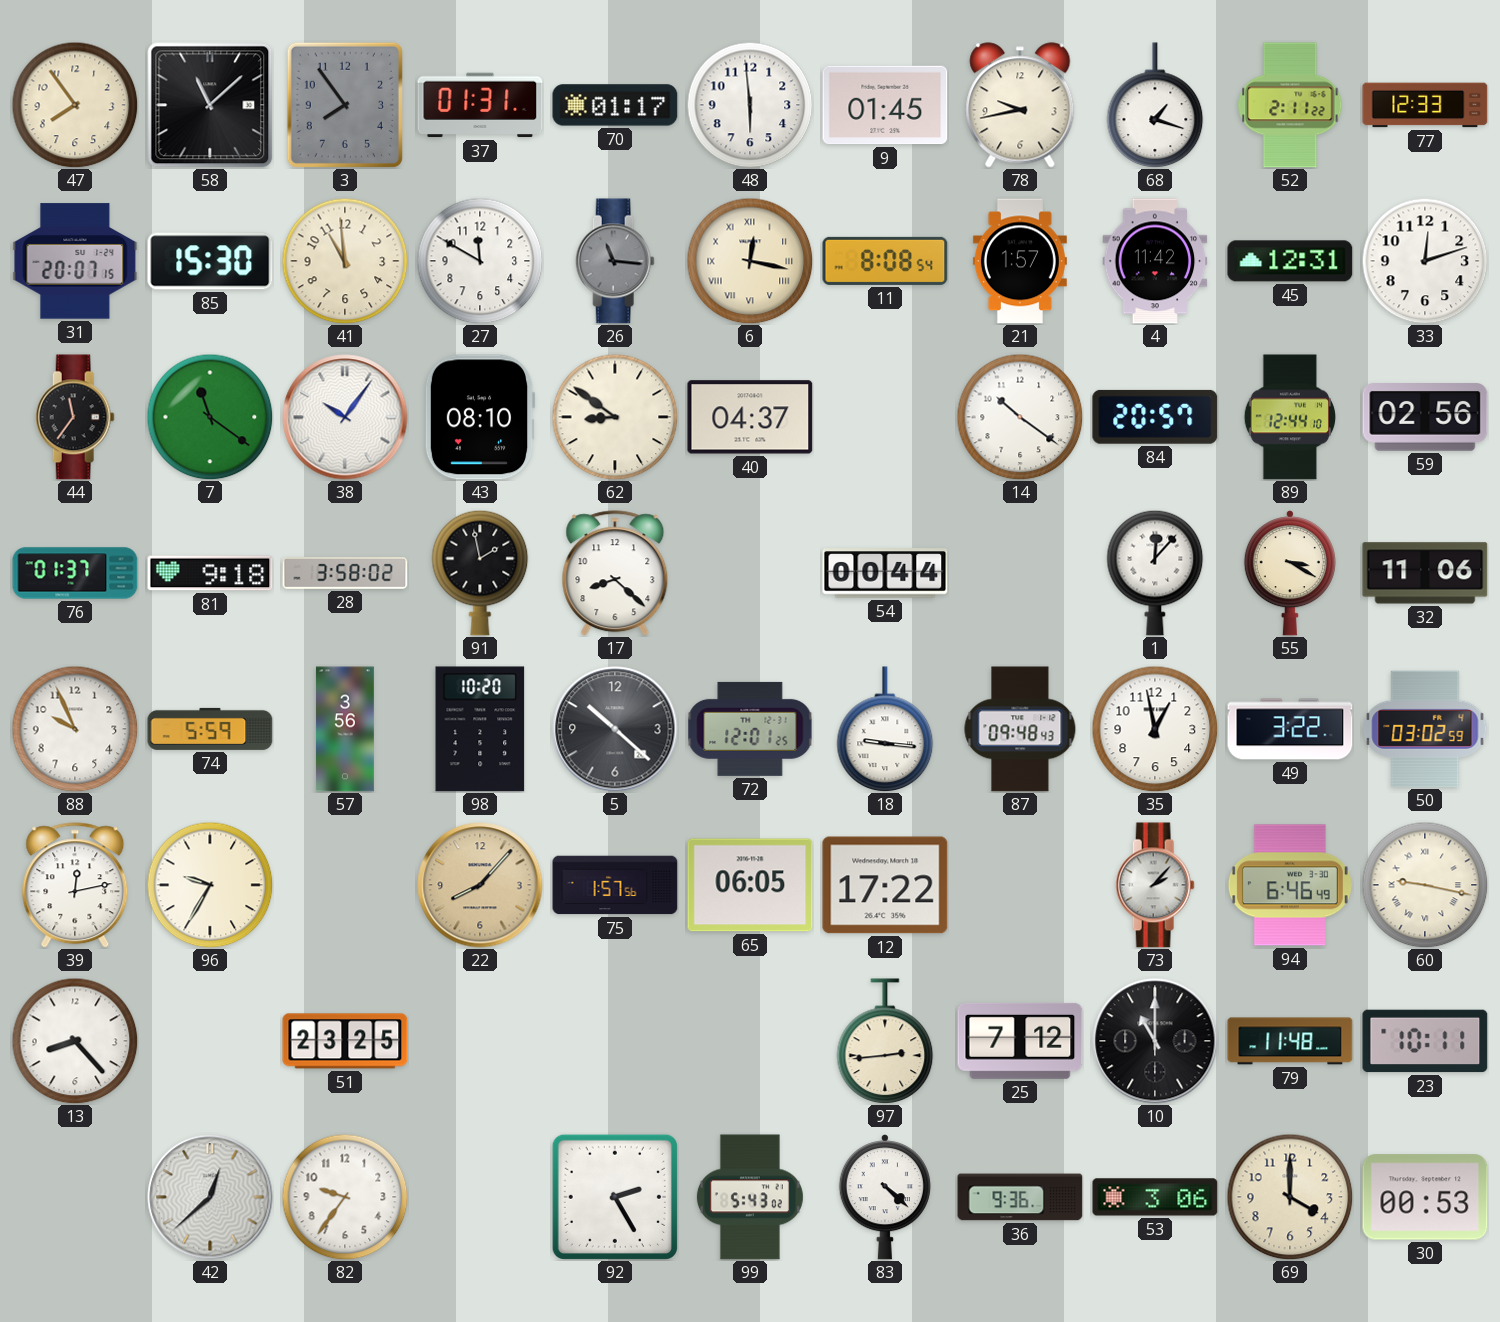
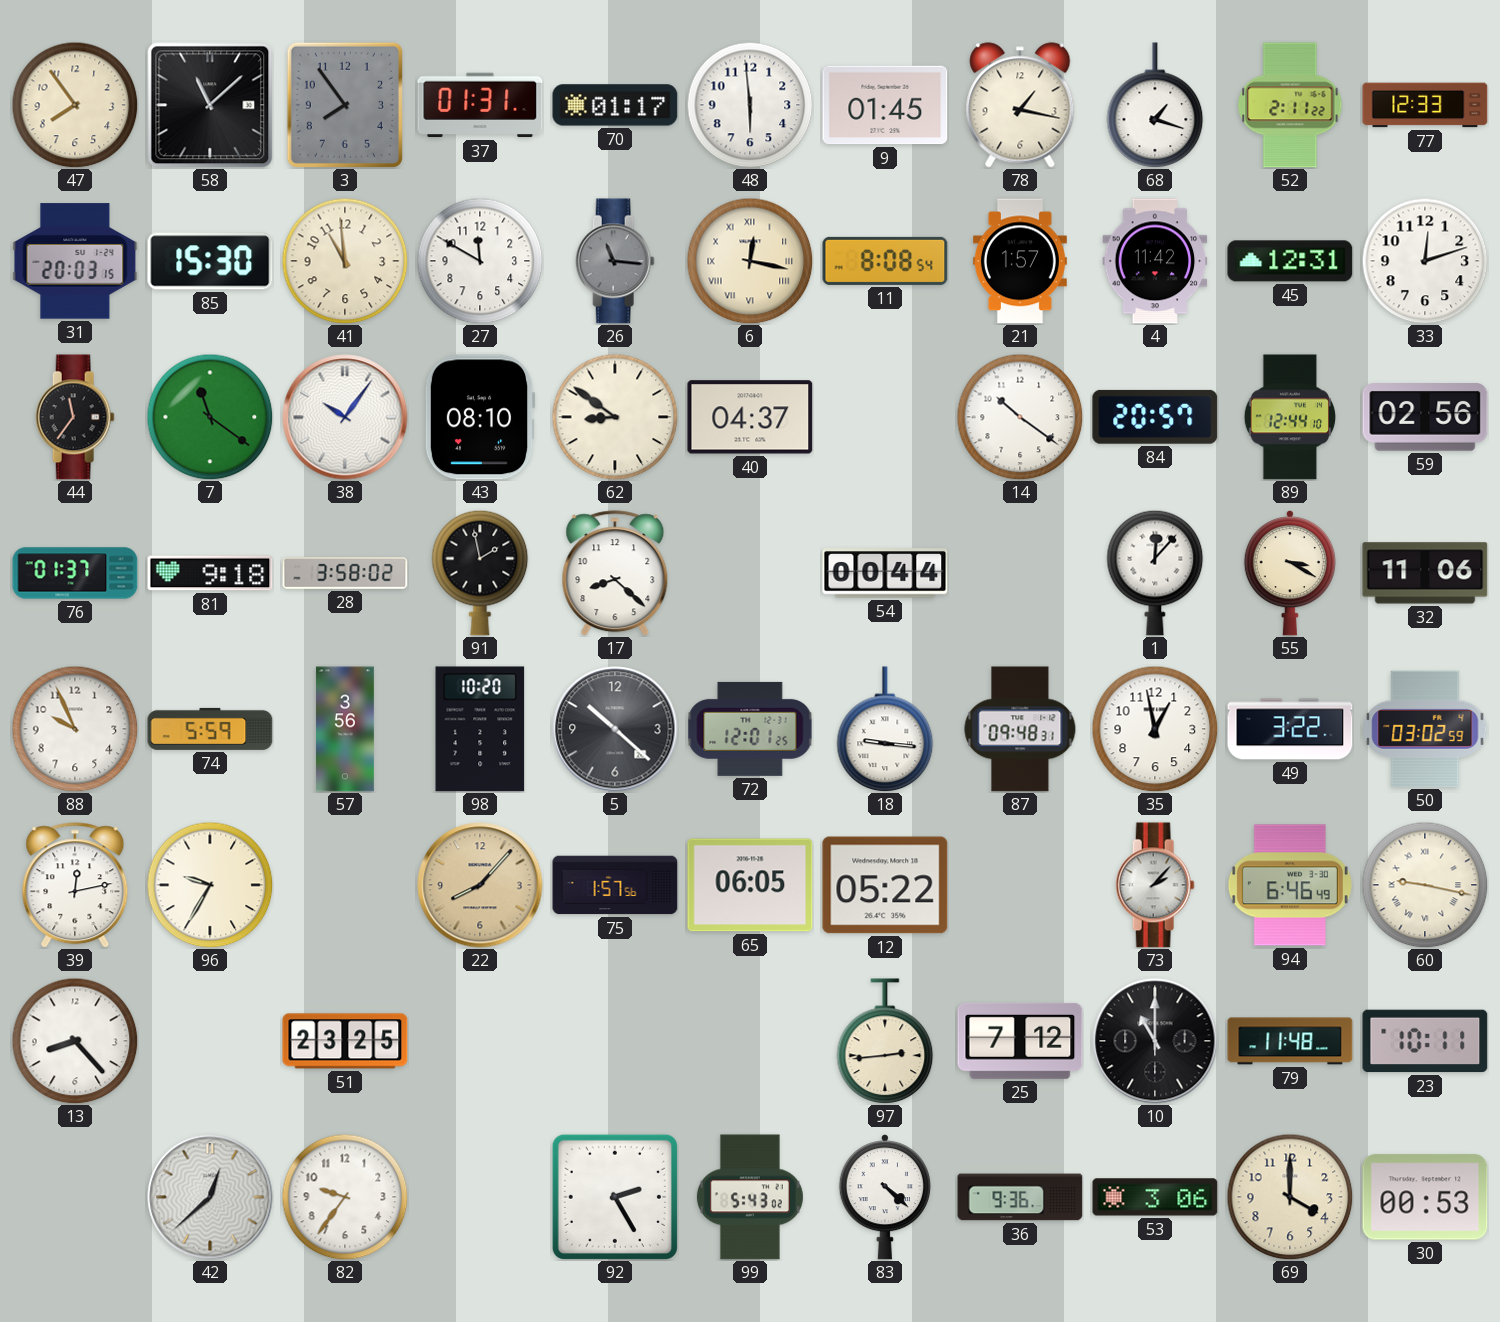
78: 9:43 -> 1:17
31: 20:07 -> 20:03
87: 09:48:43 -> 09:48:31
12: 17:22 -> 05:22
